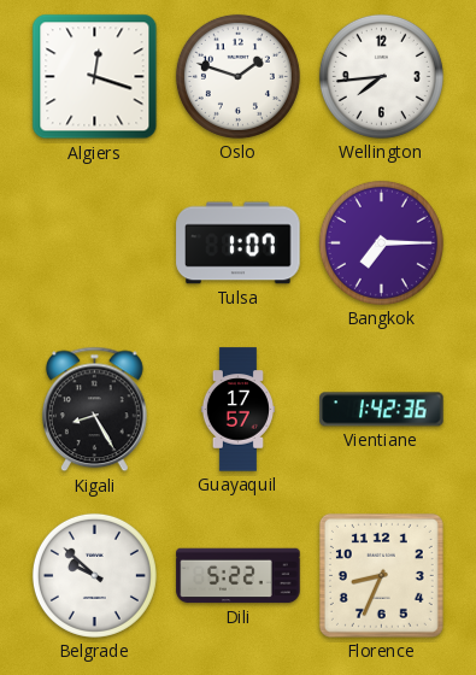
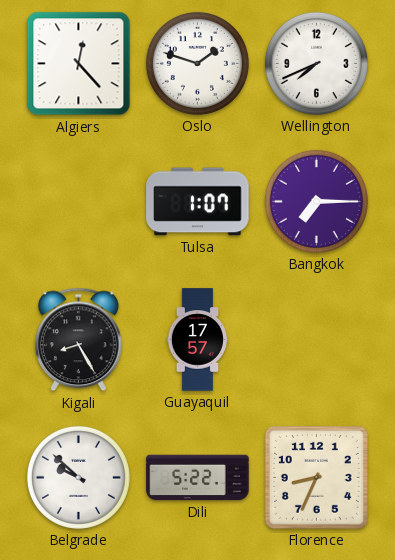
Algiers: 12:18 -> 12:23
Wellington: 7:44 -> 7:41
Vientiane: 1:42 -> none
